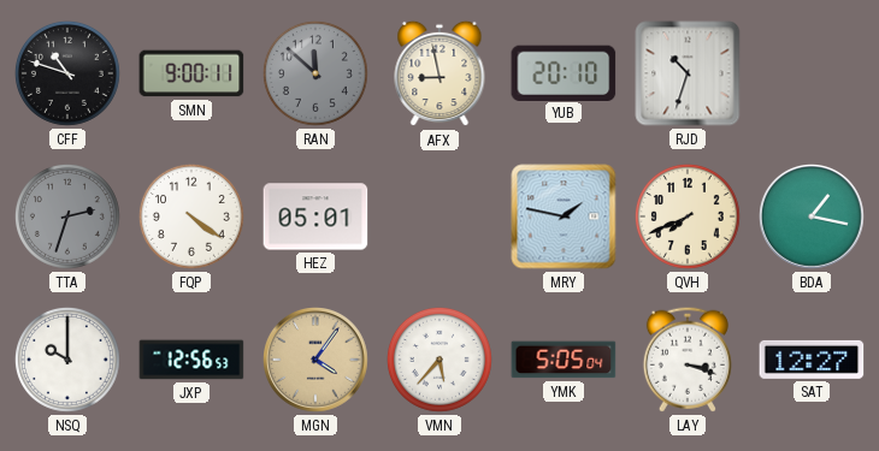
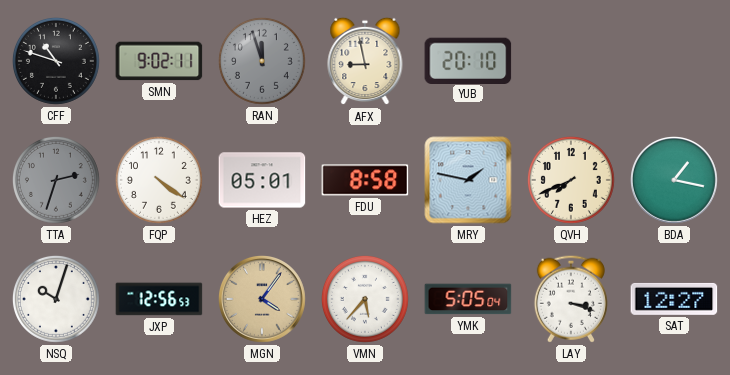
SMN: 9:00 -> 9:02
RAN: 11:52 -> 11:57
RJD: 10:33 -> none
FDU: none -> 8:58
NSQ: 10:00 -> 10:03
